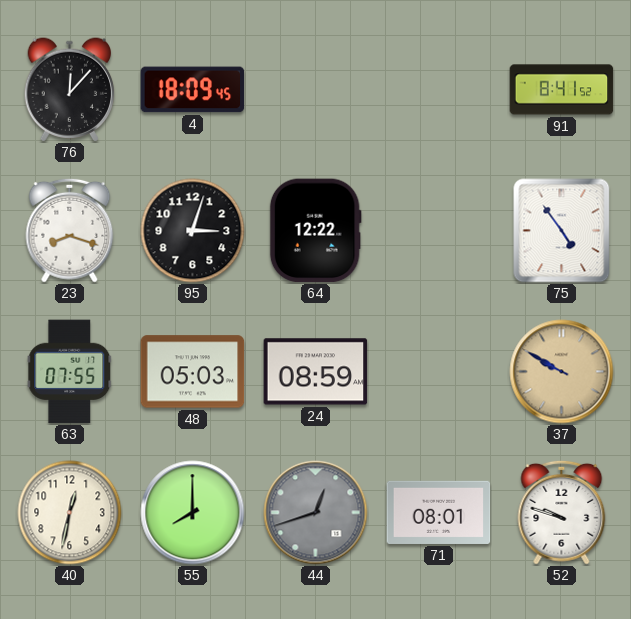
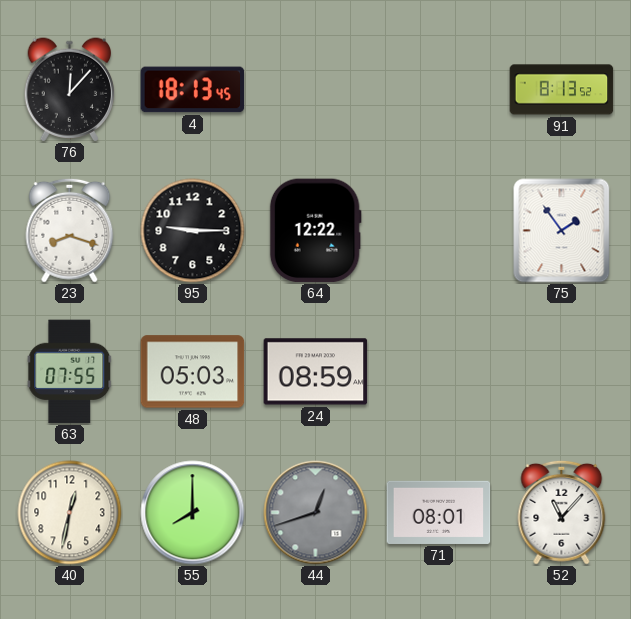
4: 18:09 -> 18:13
91: 8:41 -> 8:13
95: 3:03 -> 9:15
75: 4:54 -> 1:54
37: 9:50 -> none
52: 9:48 -> 11:07
